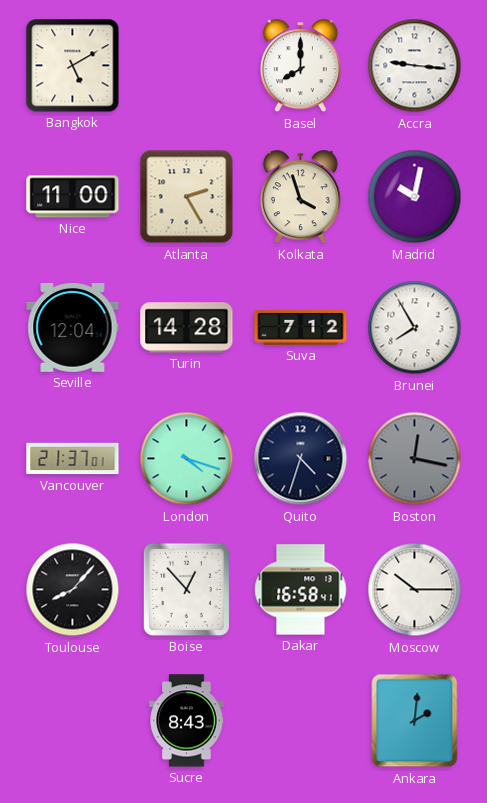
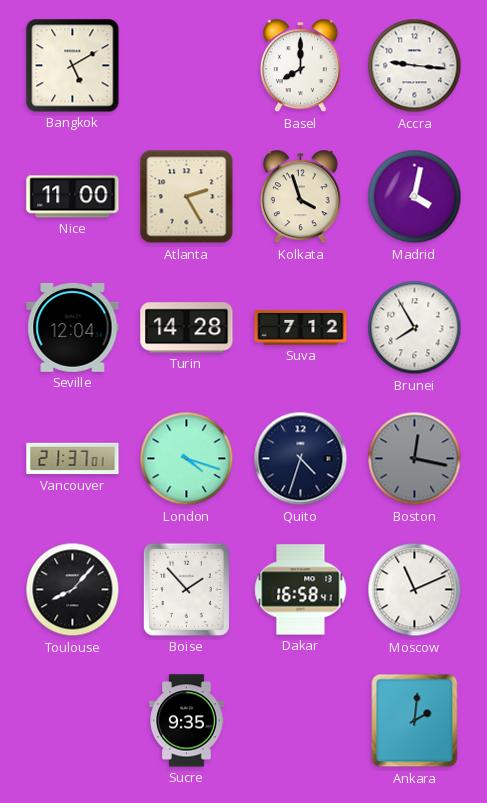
Madrid: 10:02 -> 4:02
Boise: 12:53 -> 1:53
Moscow: 10:15 -> 11:11
Sucre: 8:43 -> 9:35
